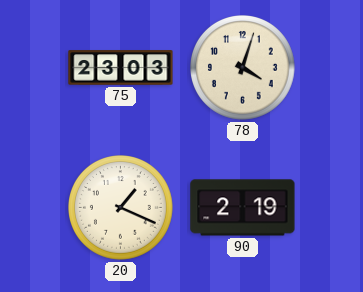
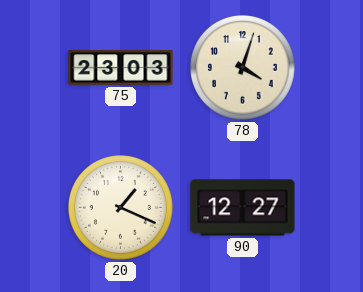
90: 2:19 -> 12:27
